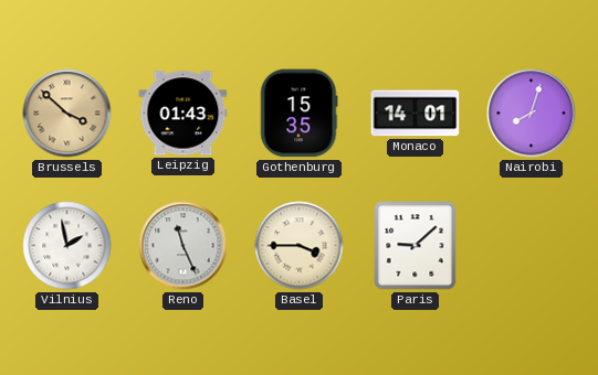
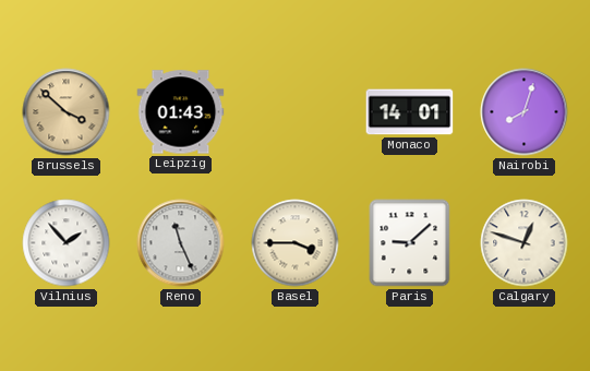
Gothenburg: 15:35 -> none
Vilnius: 1:58 -> 1:53
Calgary: none -> 12:48
